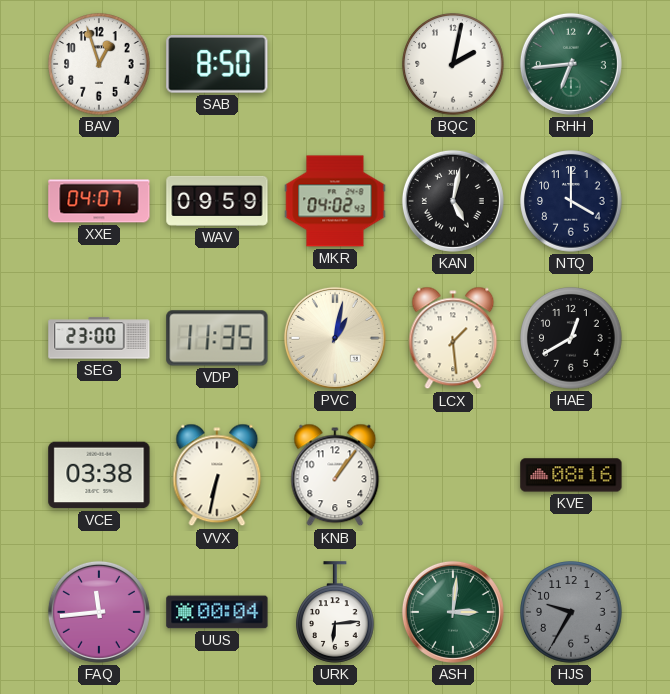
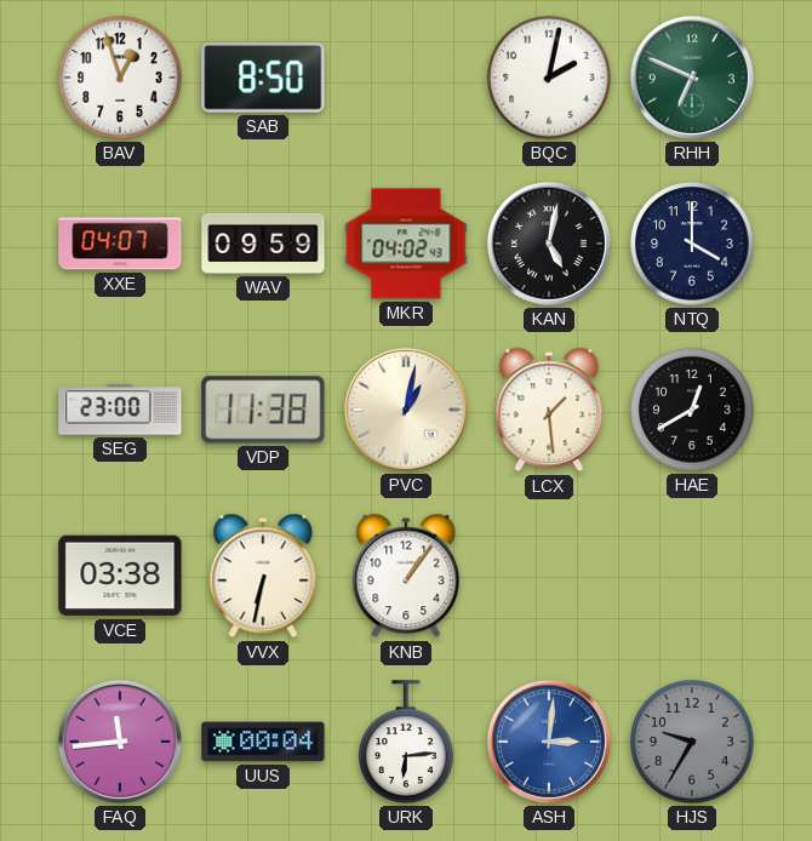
RHH: 6:44 -> 6:49
VDP: 11:35 -> 11:38
KVE: 08:16 -> none
ASH dial: green -> blue
